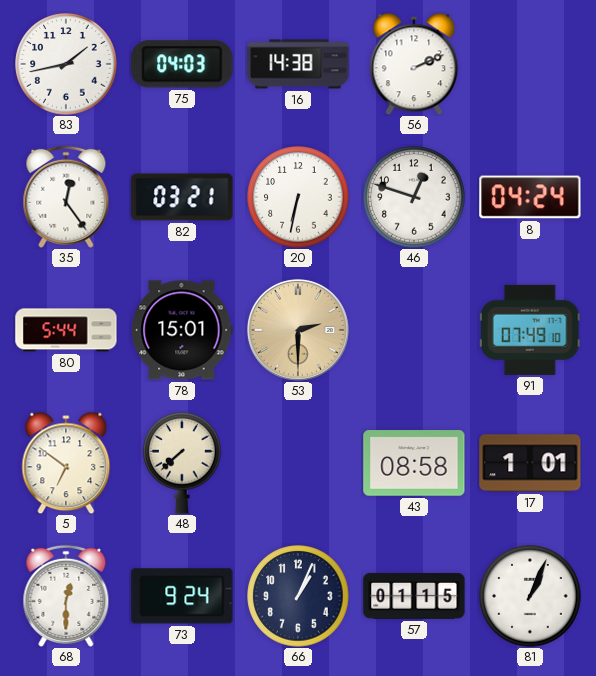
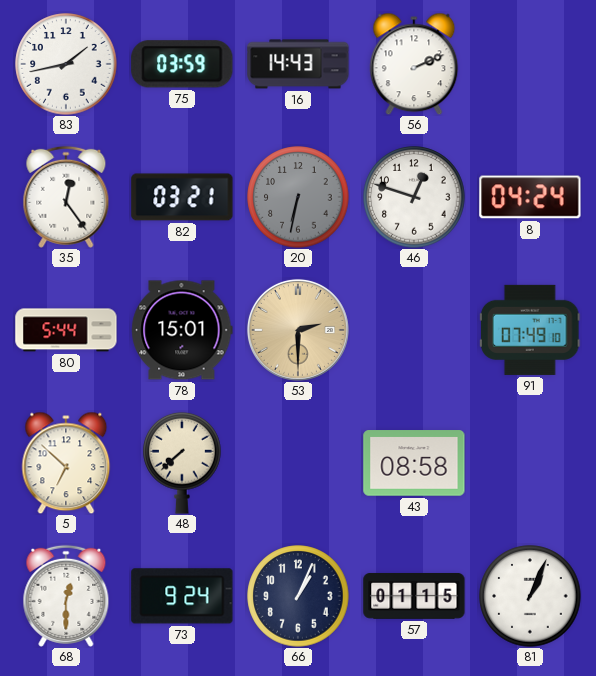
75: 04:03 -> 03:59
16: 14:38 -> 14:43
20 dial: white -> grey
5: 6:51 -> 6:52
17: 1:01 -> none
